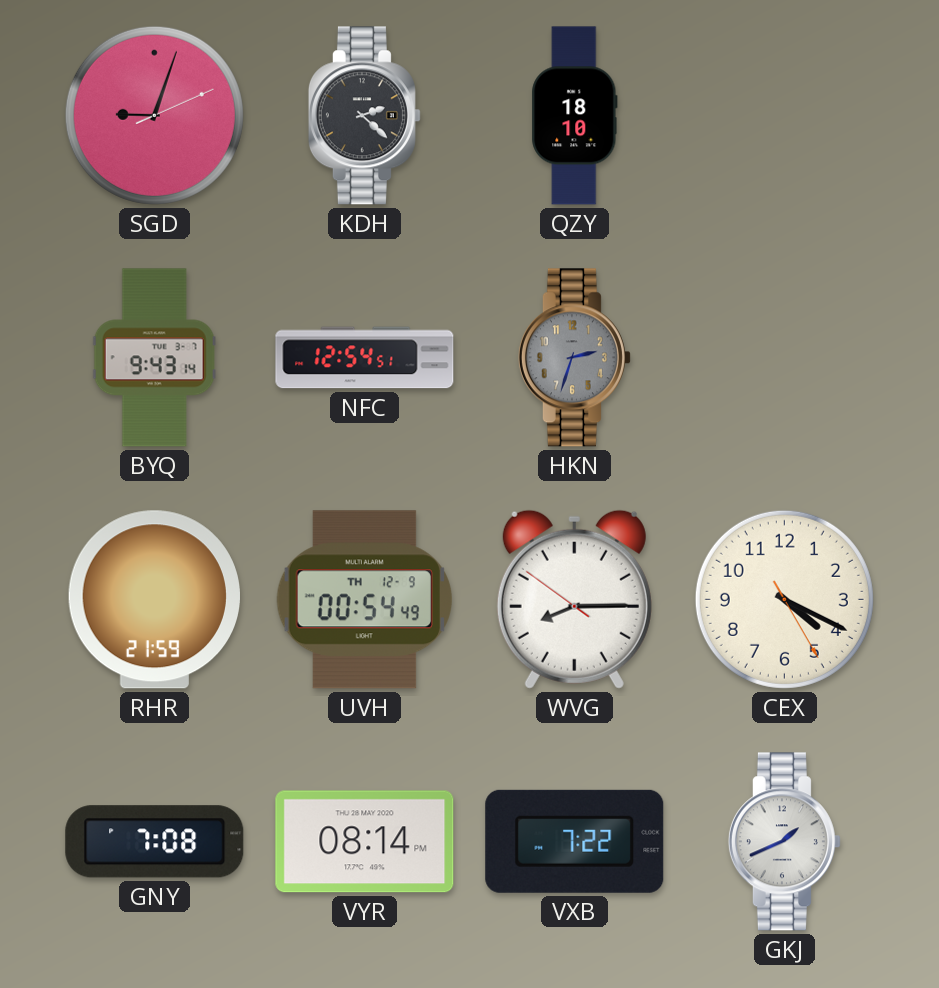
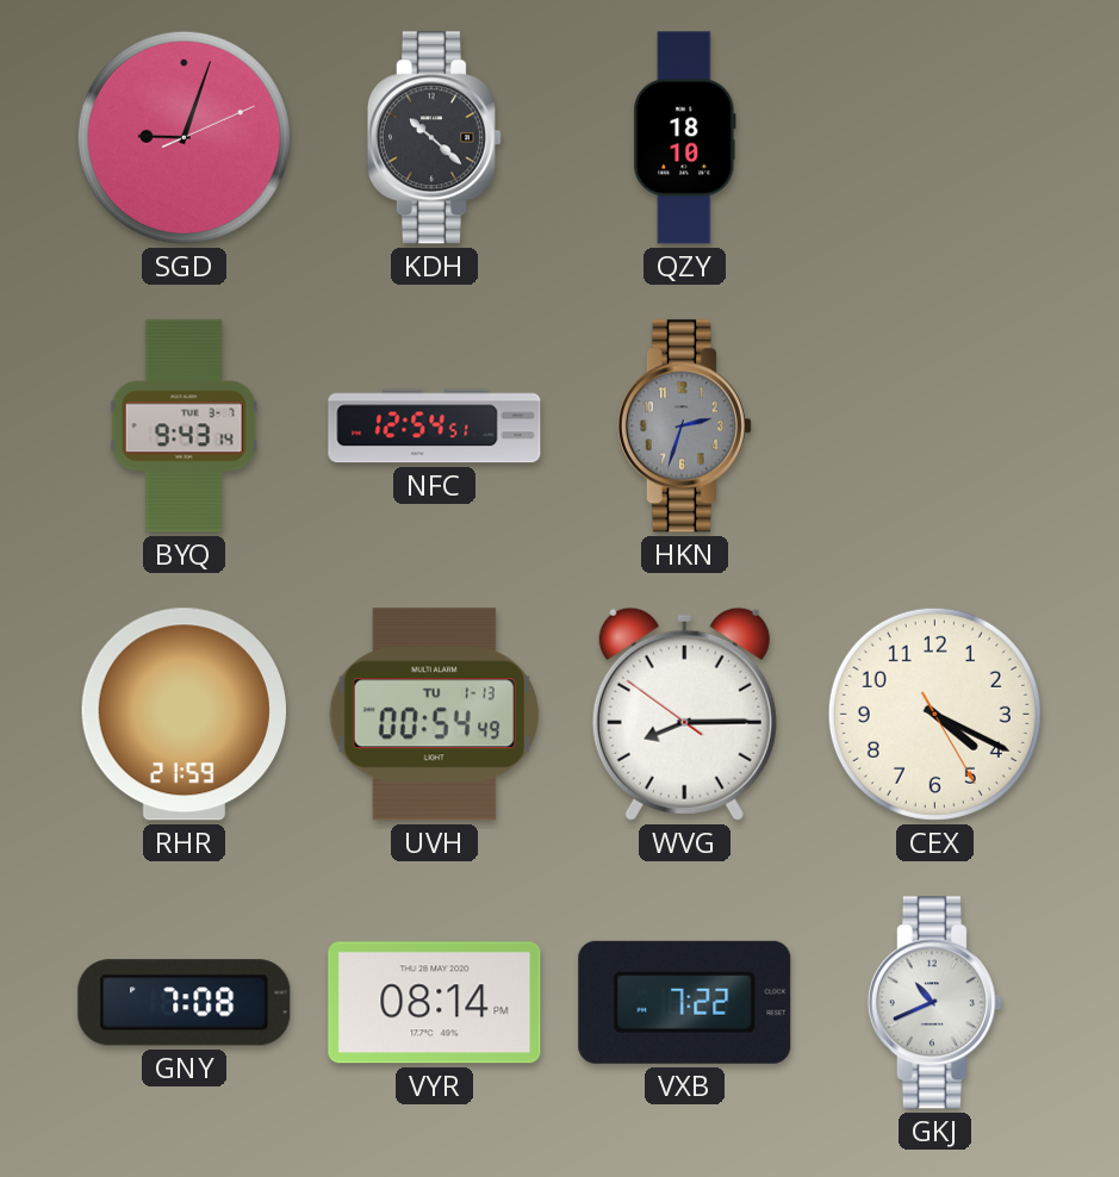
KDH: 2:22 -> 10:22
UVH date: TH 12-9 -> TU 1-13
GKJ: 1:41 -> 10:41
